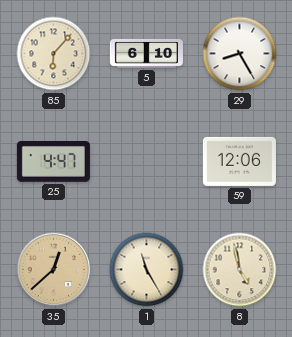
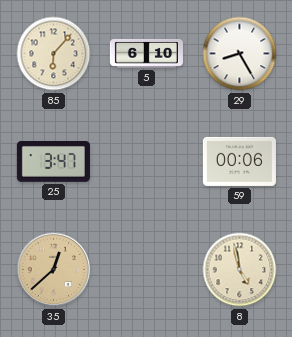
25: 4:47 -> 3:47
59: 12:06 -> 00:06
1: 11:25 -> none
